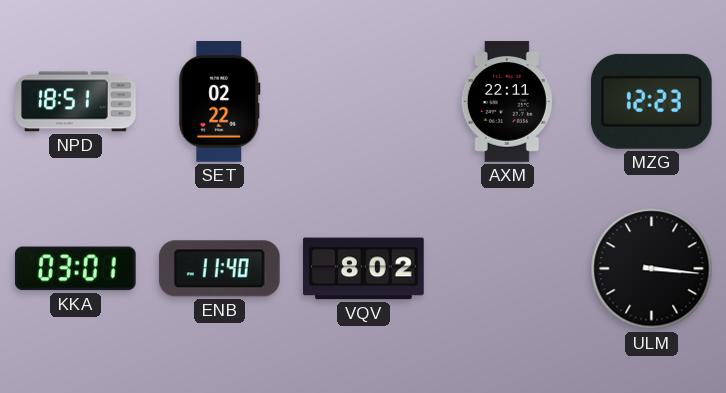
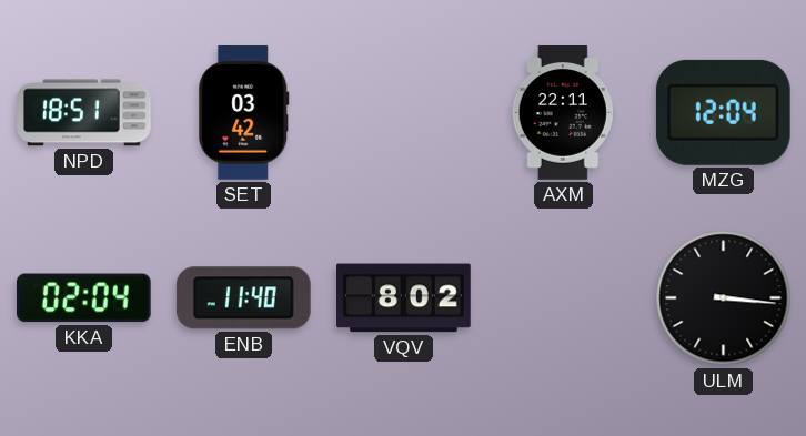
SET: 02:22 -> 03:42
MZG: 12:23 -> 12:04
KKA: 03:01 -> 02:04
